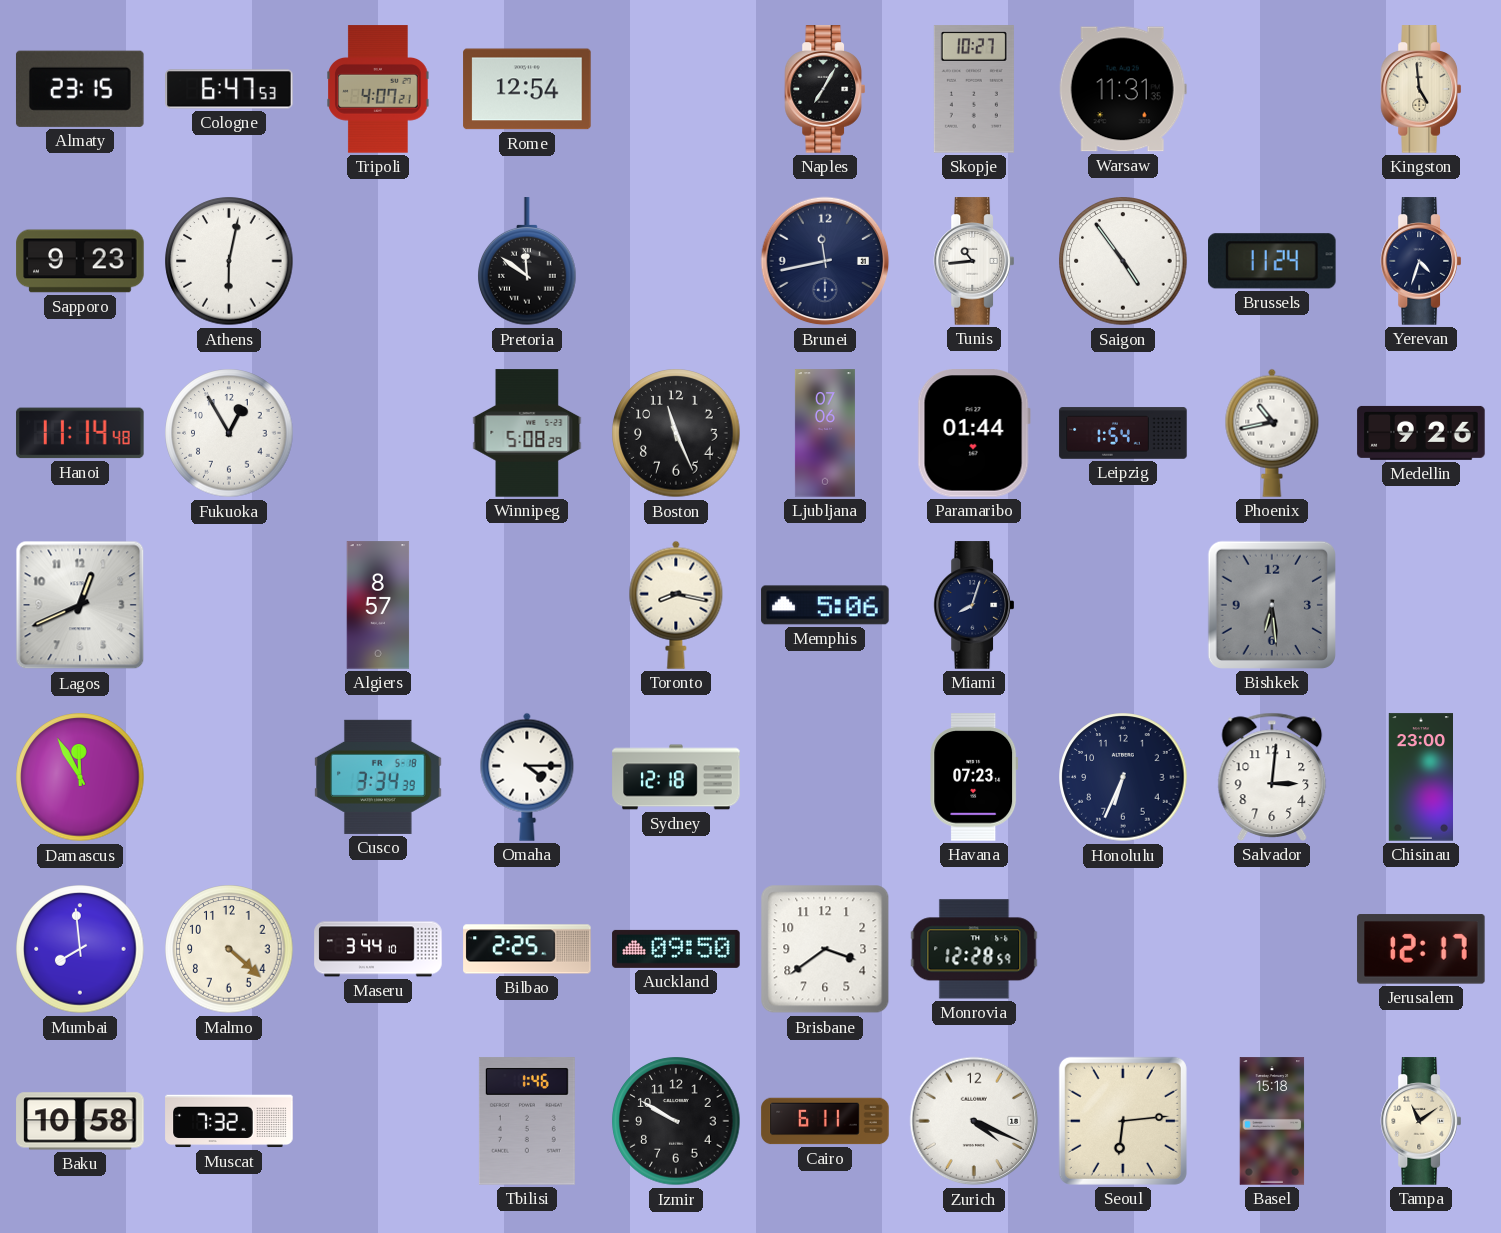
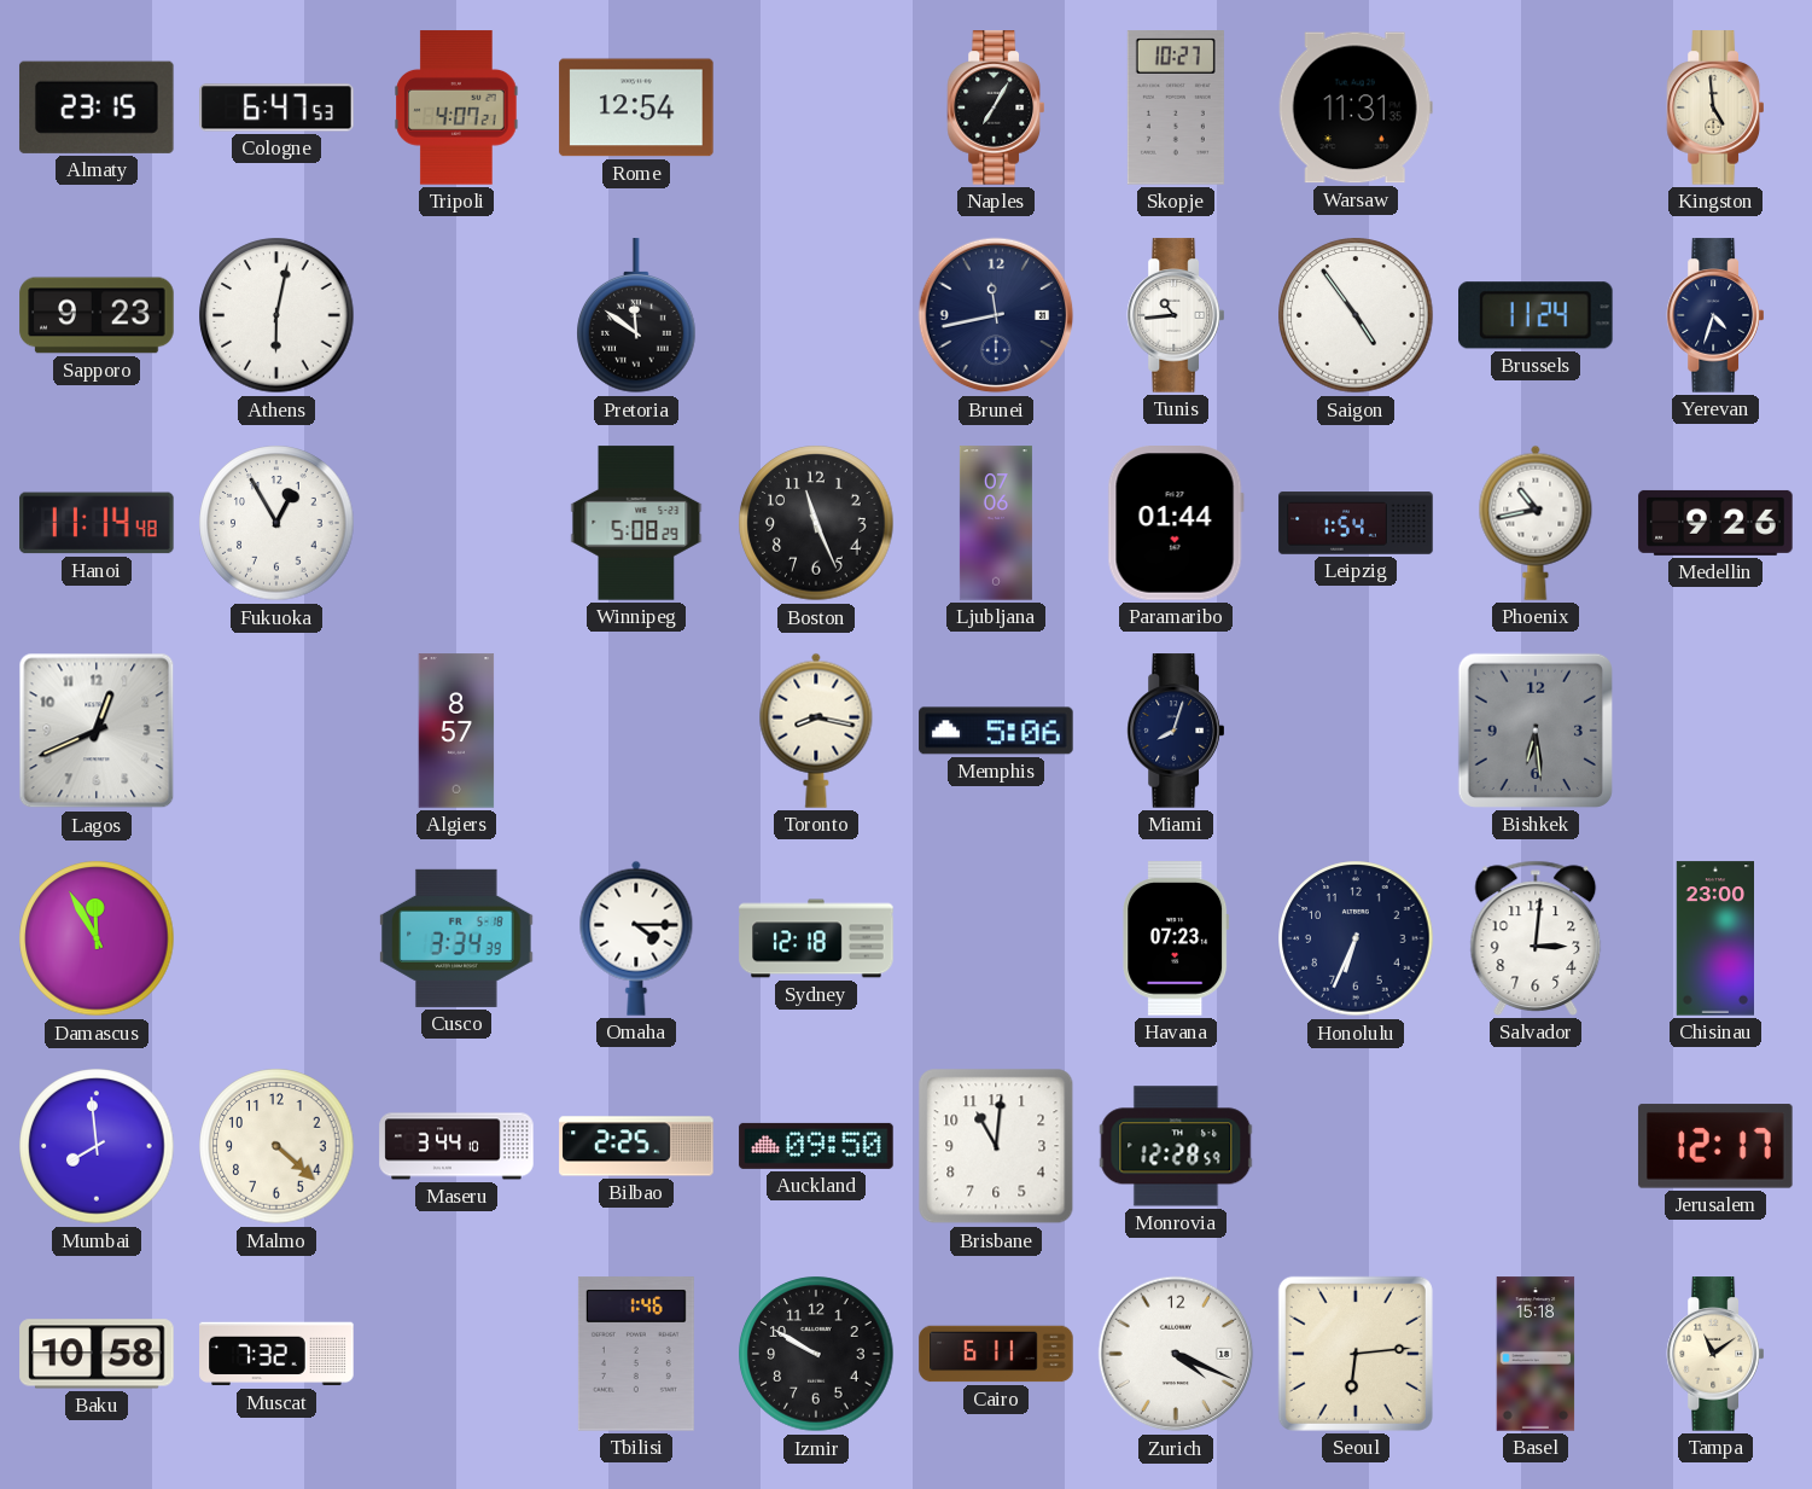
Brisbane: 3:39 -> 11:01
